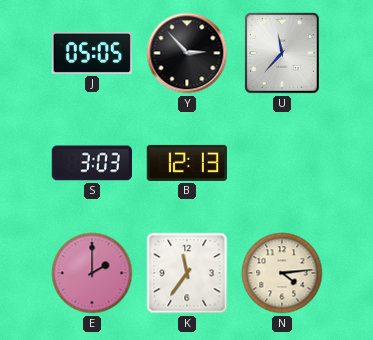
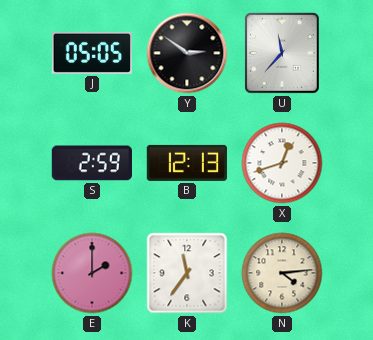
Y: 2:53 -> 2:51
S: 3:03 -> 2:59
X: none -> 12:42
